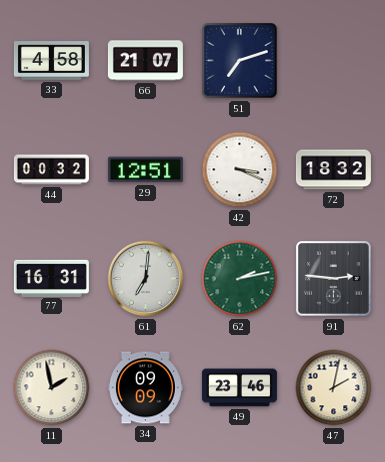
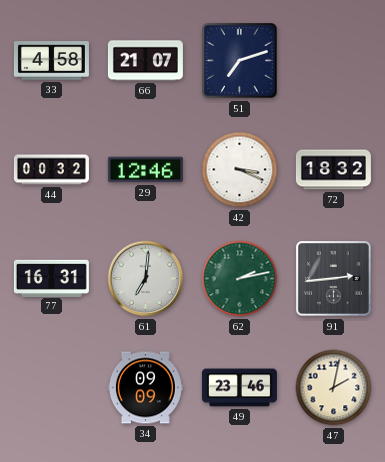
29: 12:51 -> 12:46
91: 2:46 -> 2:44
11: 1:58 -> none
